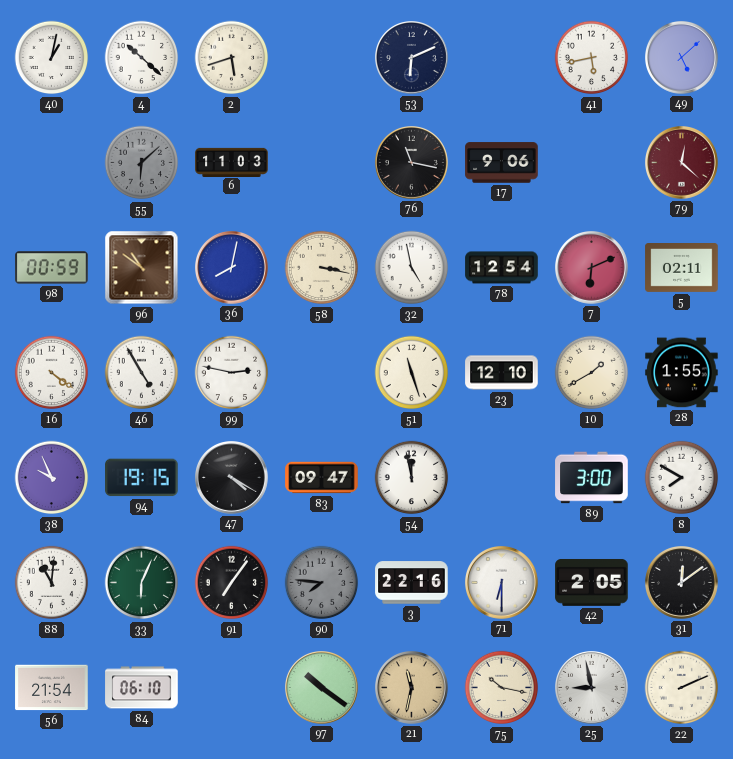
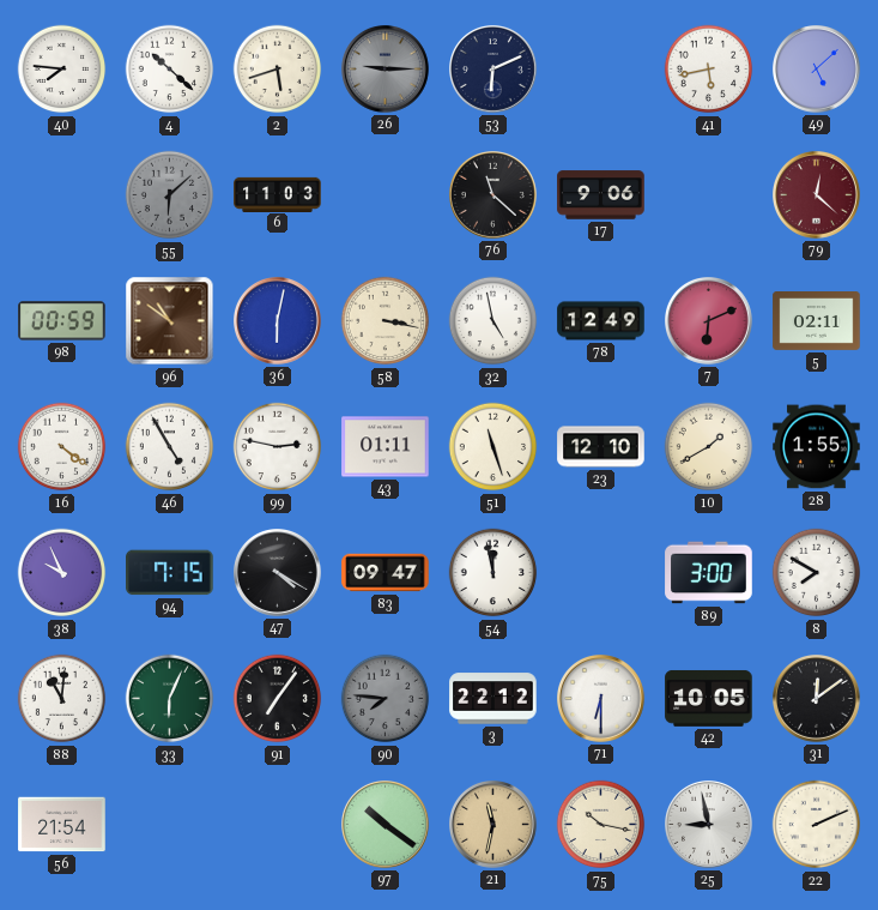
40: 1:02 -> 7:46
26: none -> 9:15
76: 11:17 -> 11:22
36: 8:02 -> 6:02
78: 12:54 -> 12:49
43: none -> 01:11
94: 19:15 -> 7:15
3: 22:16 -> 22:12
42: 2:05 -> 10:05
84: 06:10 -> none
